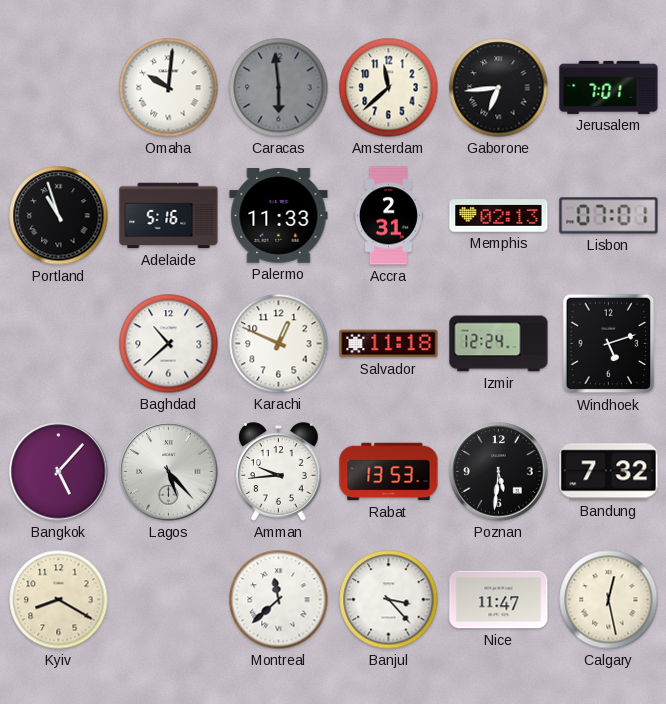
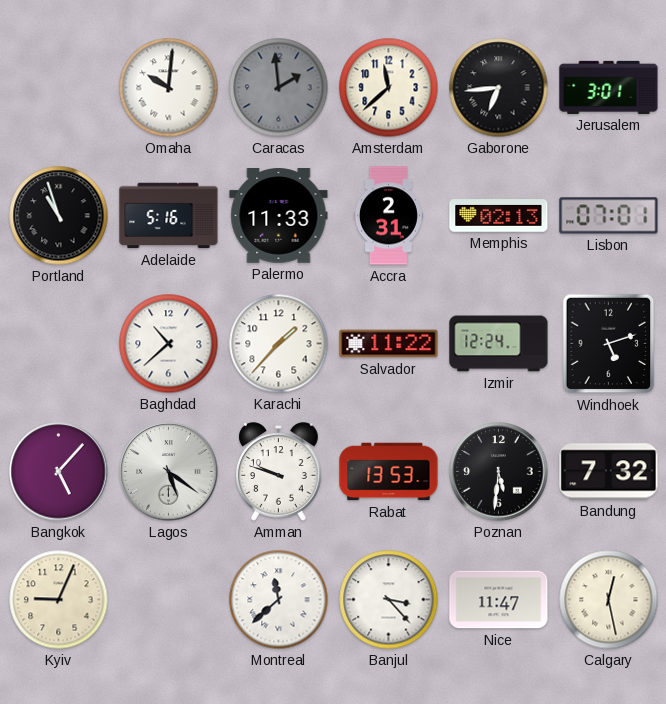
Caracas: 5:59 -> 1:59
Jerusalem: 7:01 -> 3:01
Karachi: 12:49 -> 1:37
Salvador: 11:18 -> 11:22
Lagos: 5:23 -> 5:21
Amman: 9:44 -> 9:48
Kyiv: 8:20 -> 9:04
